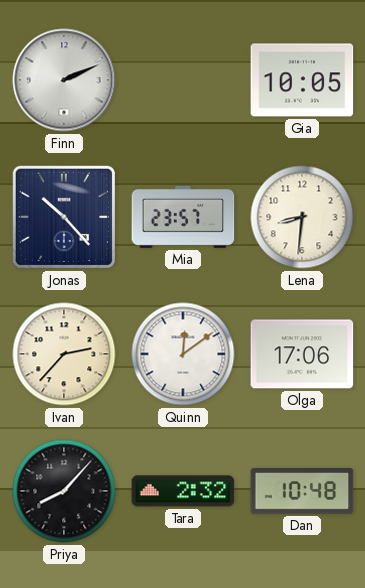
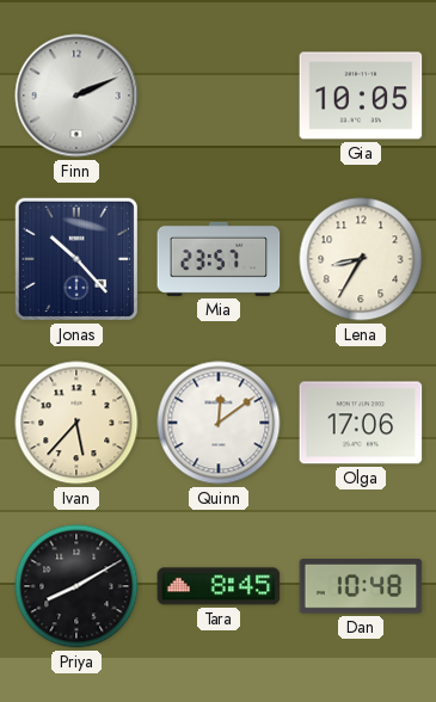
Lena: 8:31 -> 8:35
Ivan: 2:37 -> 5:37
Priya: 8:07 -> 8:10
Tara: 2:32 -> 8:45
